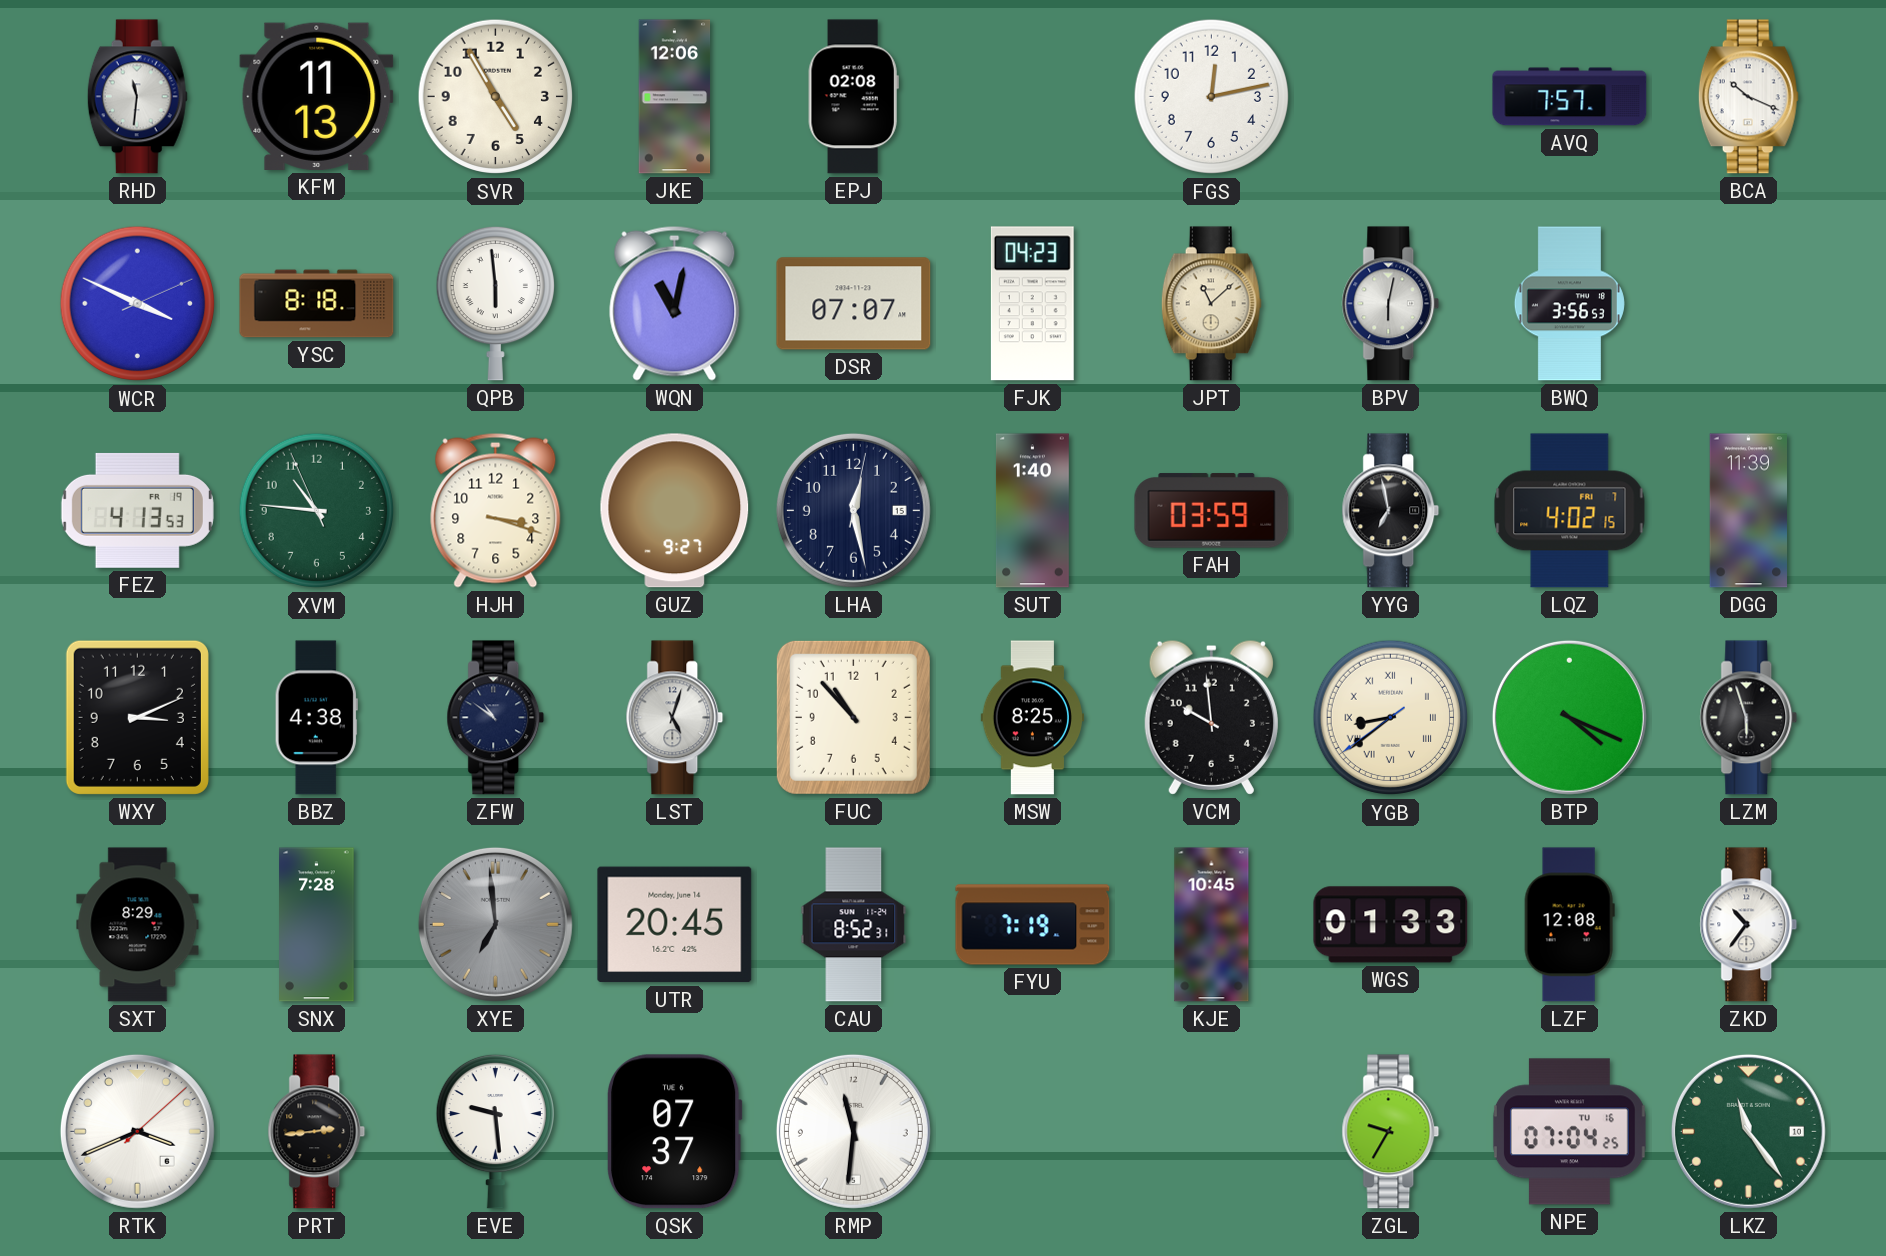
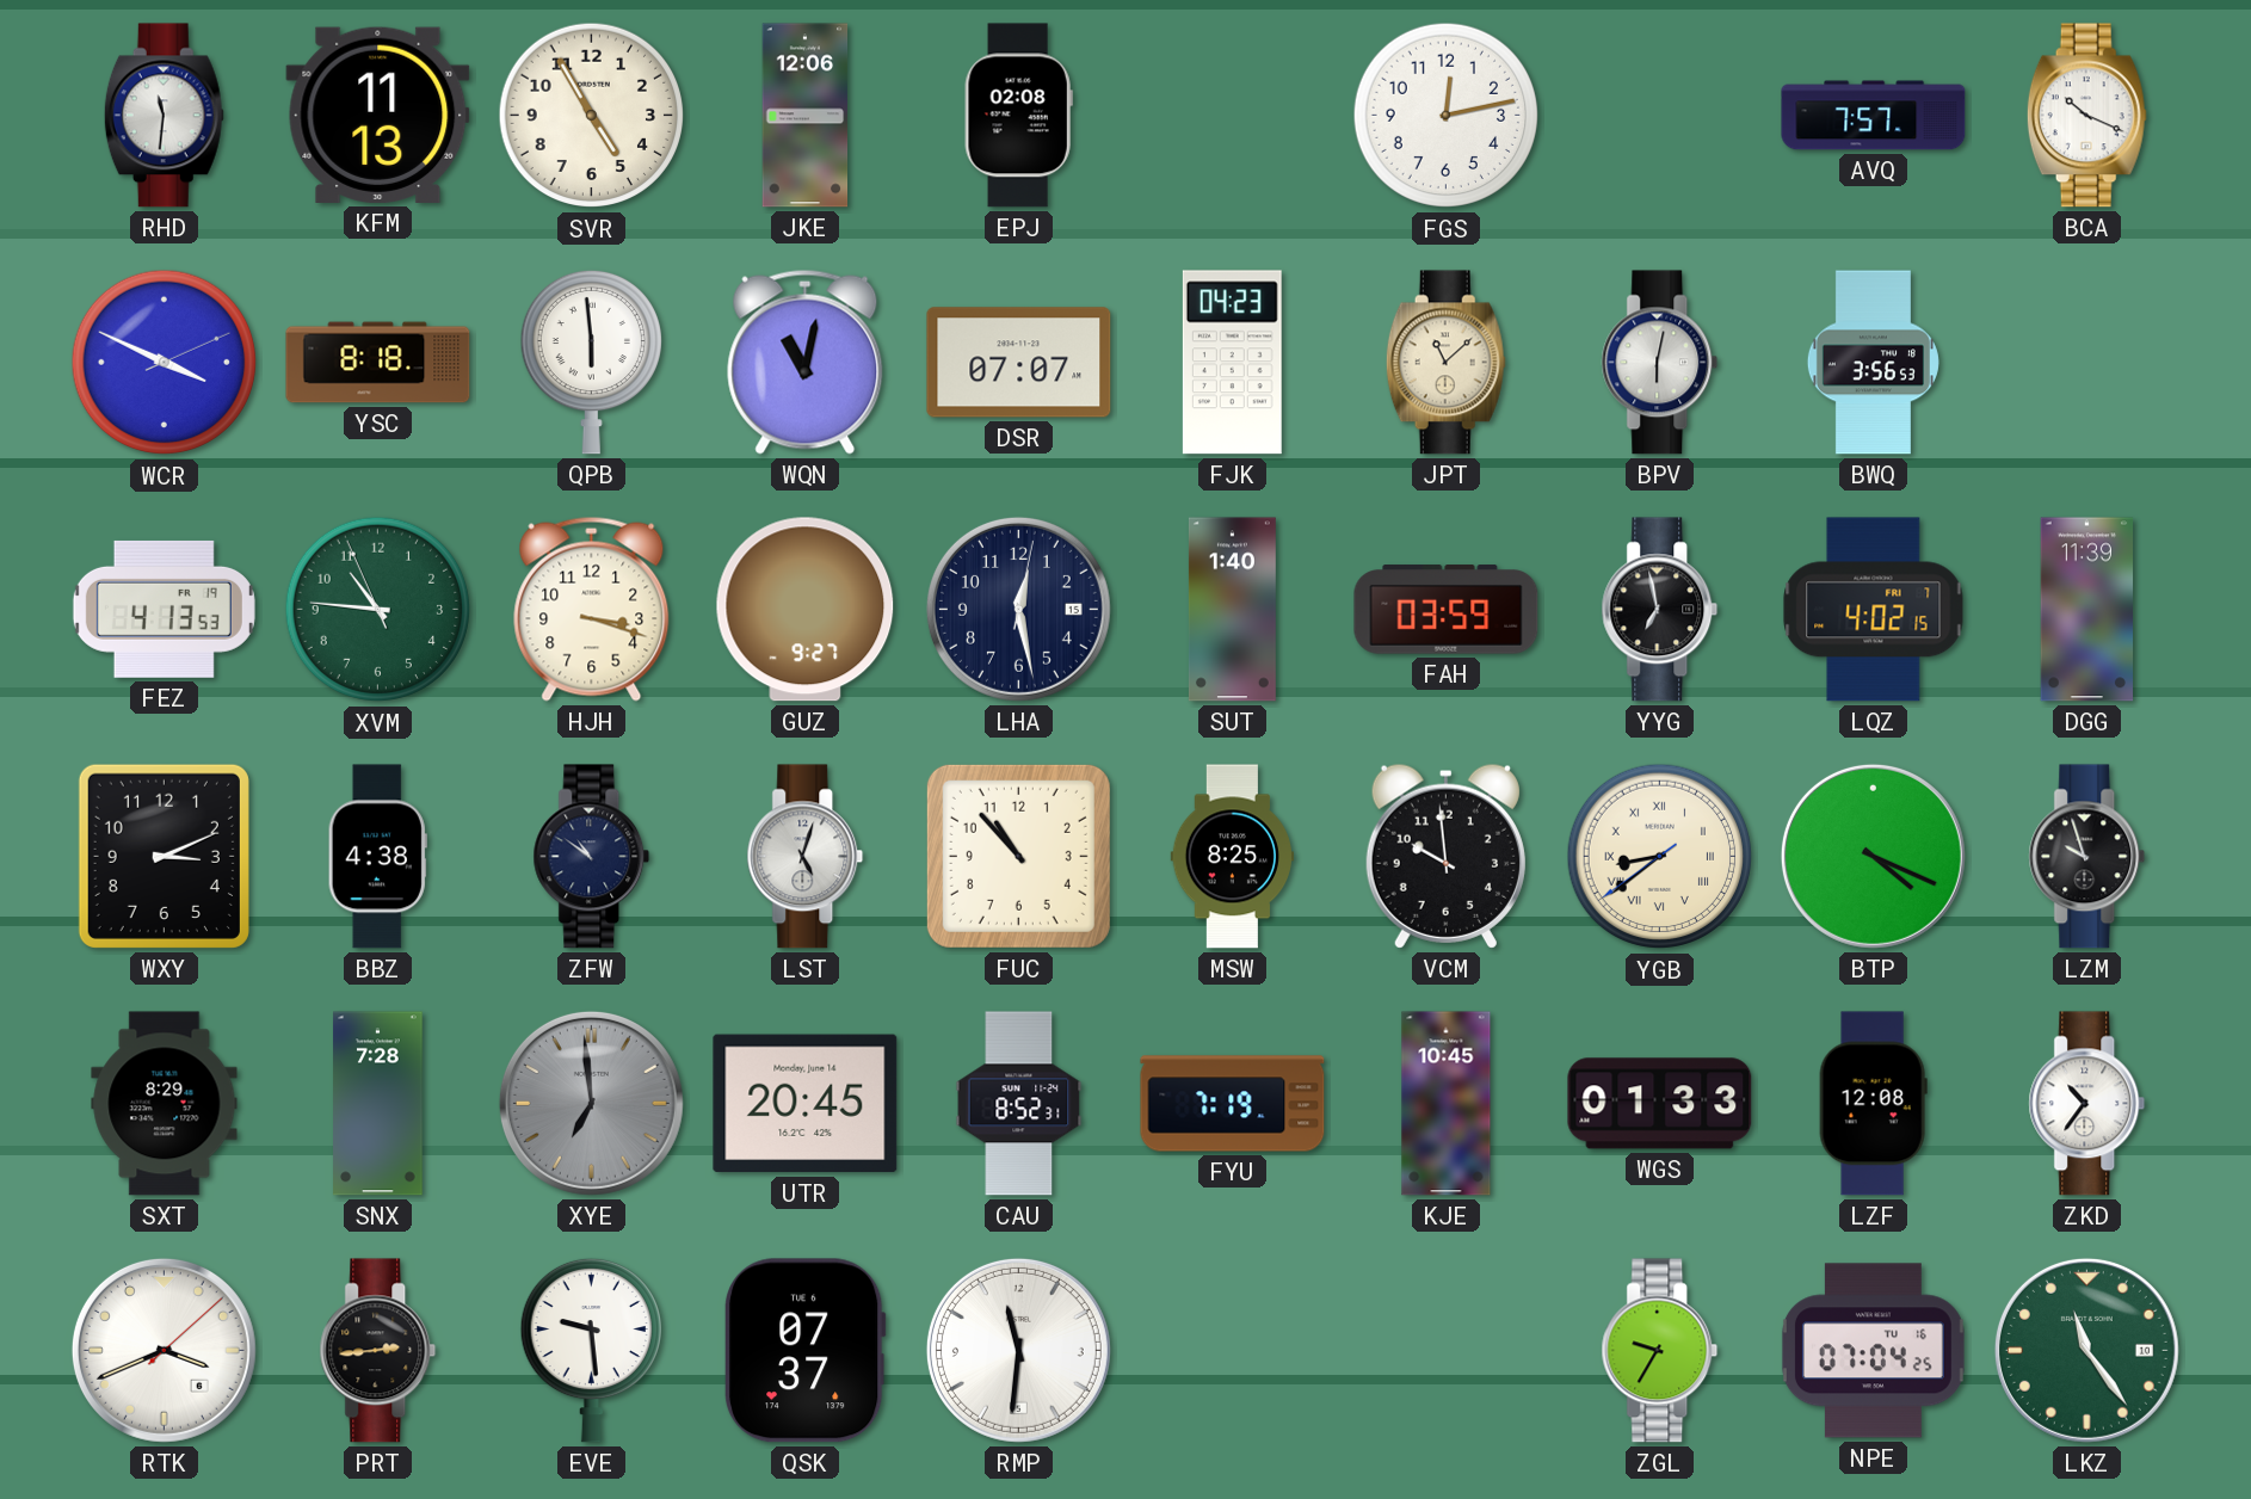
LZM: 5:57 -> 9:57
